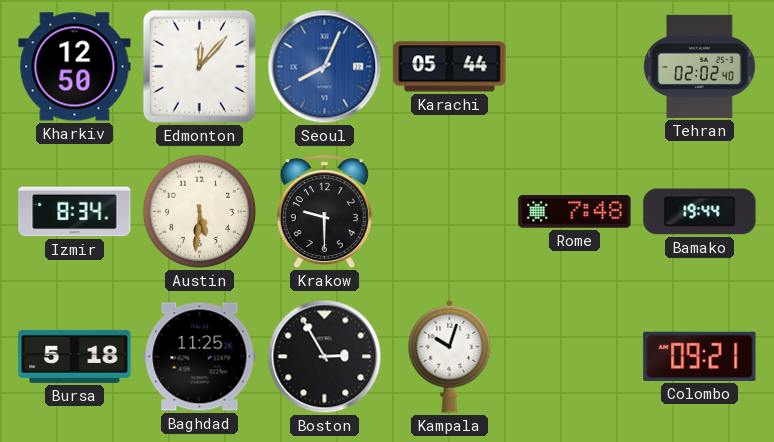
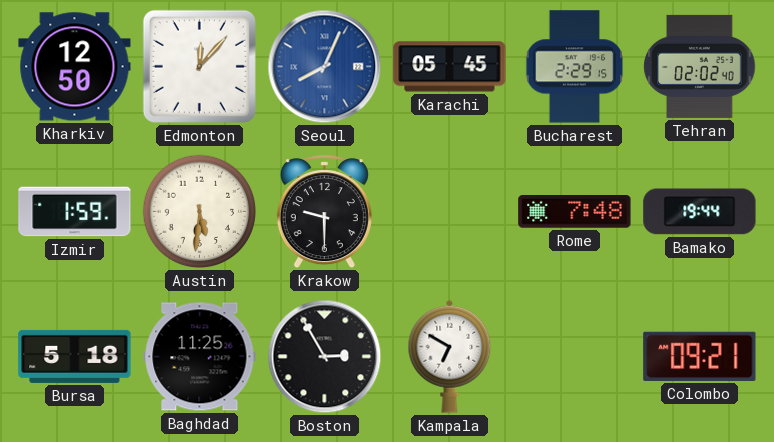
Karachi: 05:44 -> 05:45
Bucharest: none -> 2:29
Izmir: 8:34 -> 1:59
Kampala: 10:03 -> 6:50
